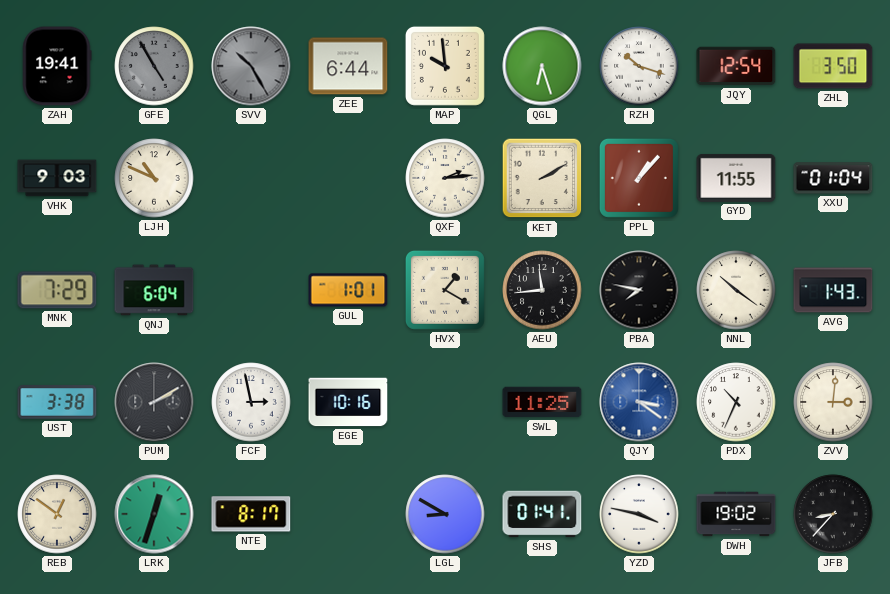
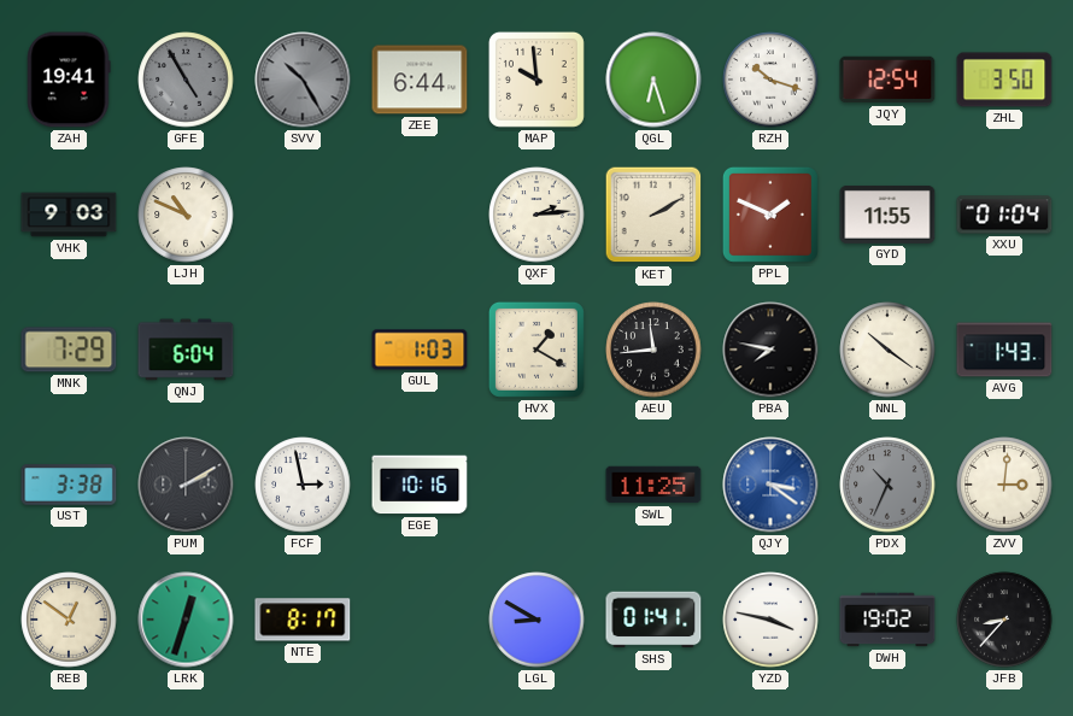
PPL: 1:07 -> 1:49
GUL: 1:01 -> 1:03
PDX dial: white -> grey
